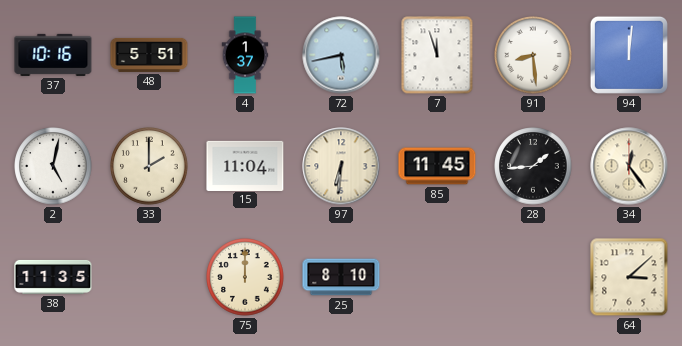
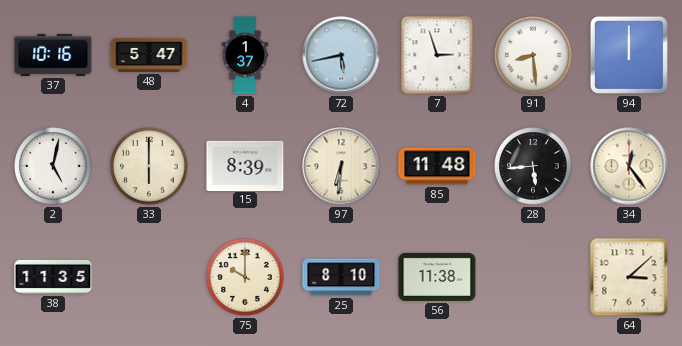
48: 5:51 -> 5:47
7: 11:57 -> 2:57
94: 12:01 -> 12:00
33: 2:00 -> 6:00
15: 11:04 -> 8:39
85: 11:45 -> 11:48
28: 1:44 -> 5:44
75: 12:00 -> 10:00
56: none -> 11:38
